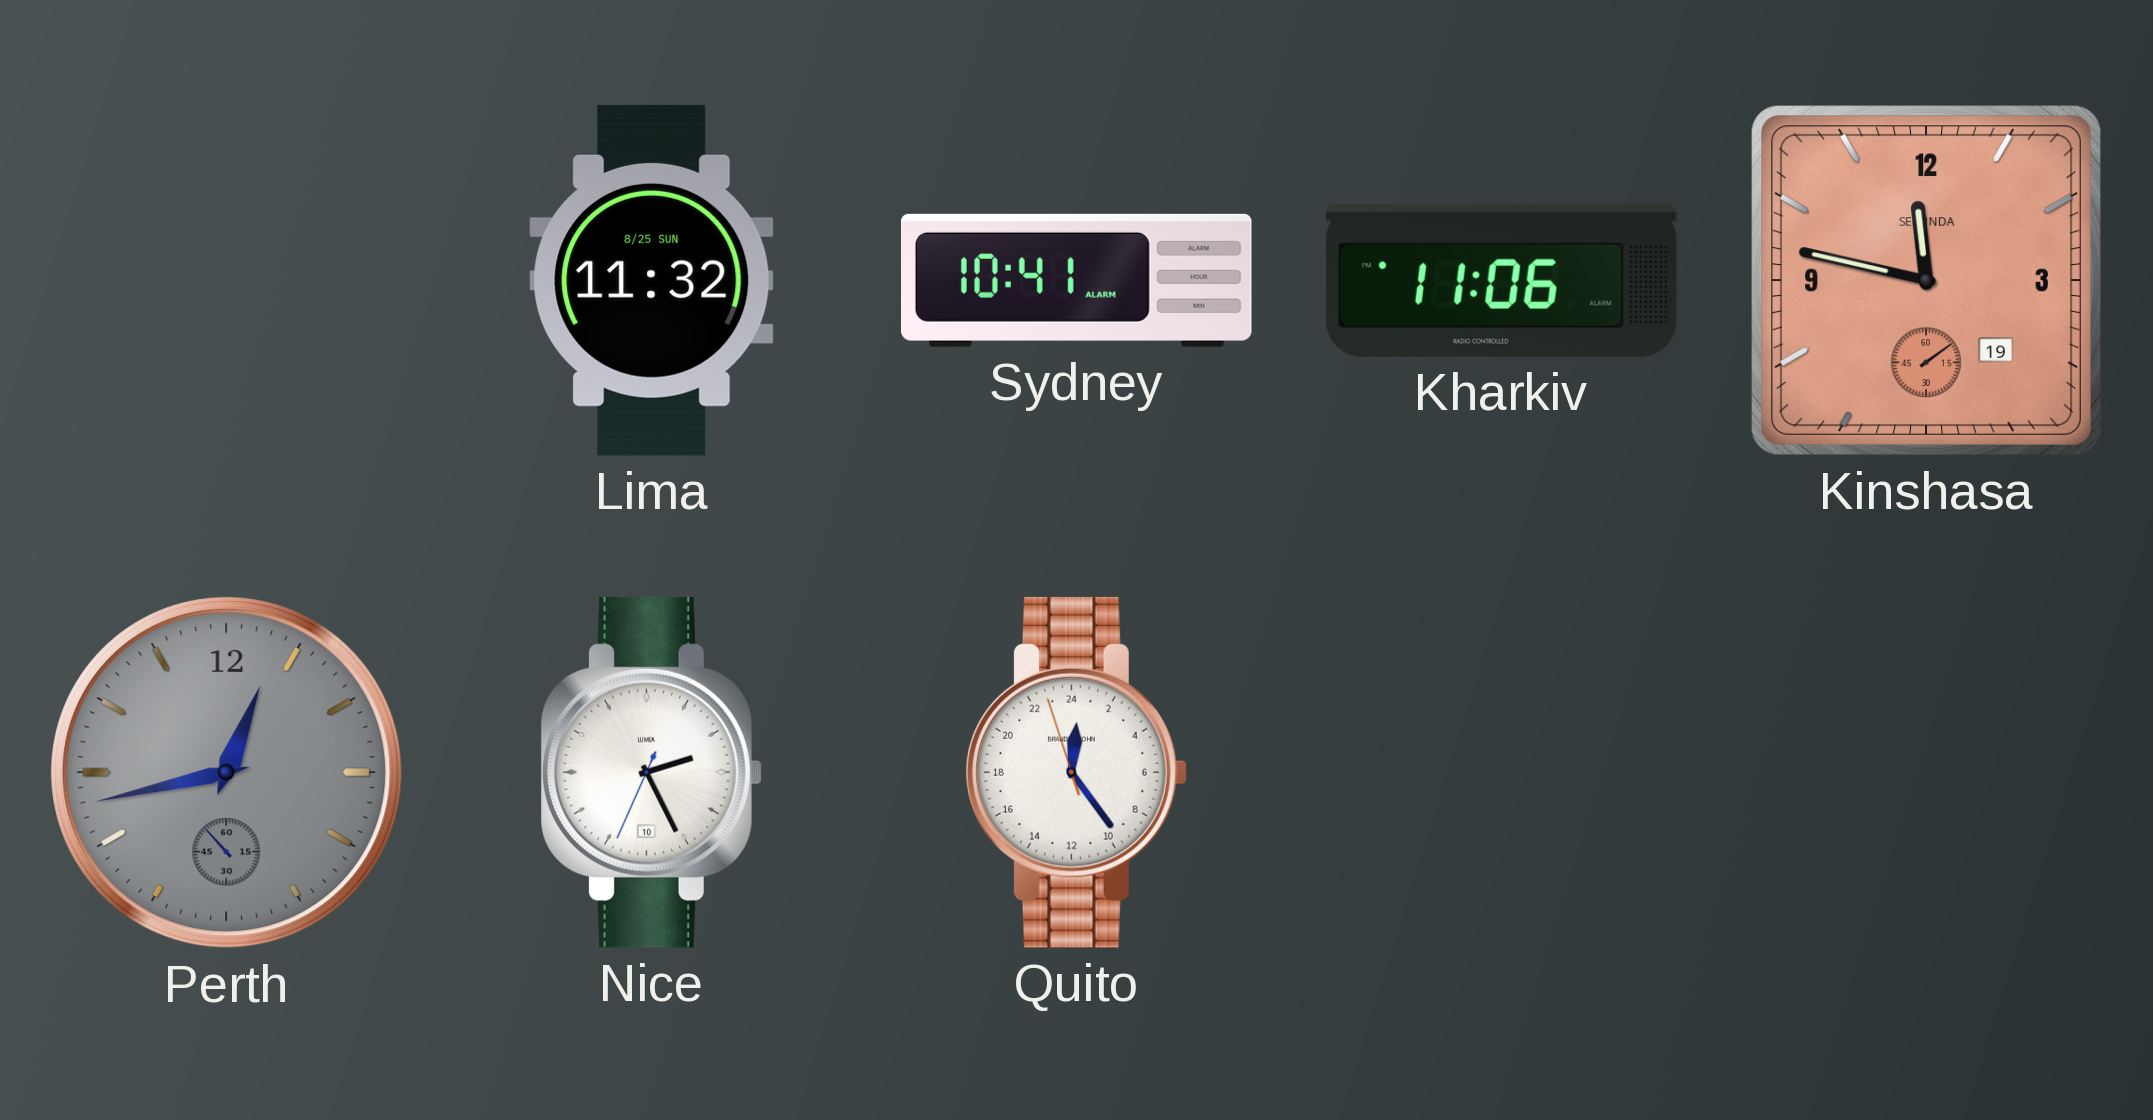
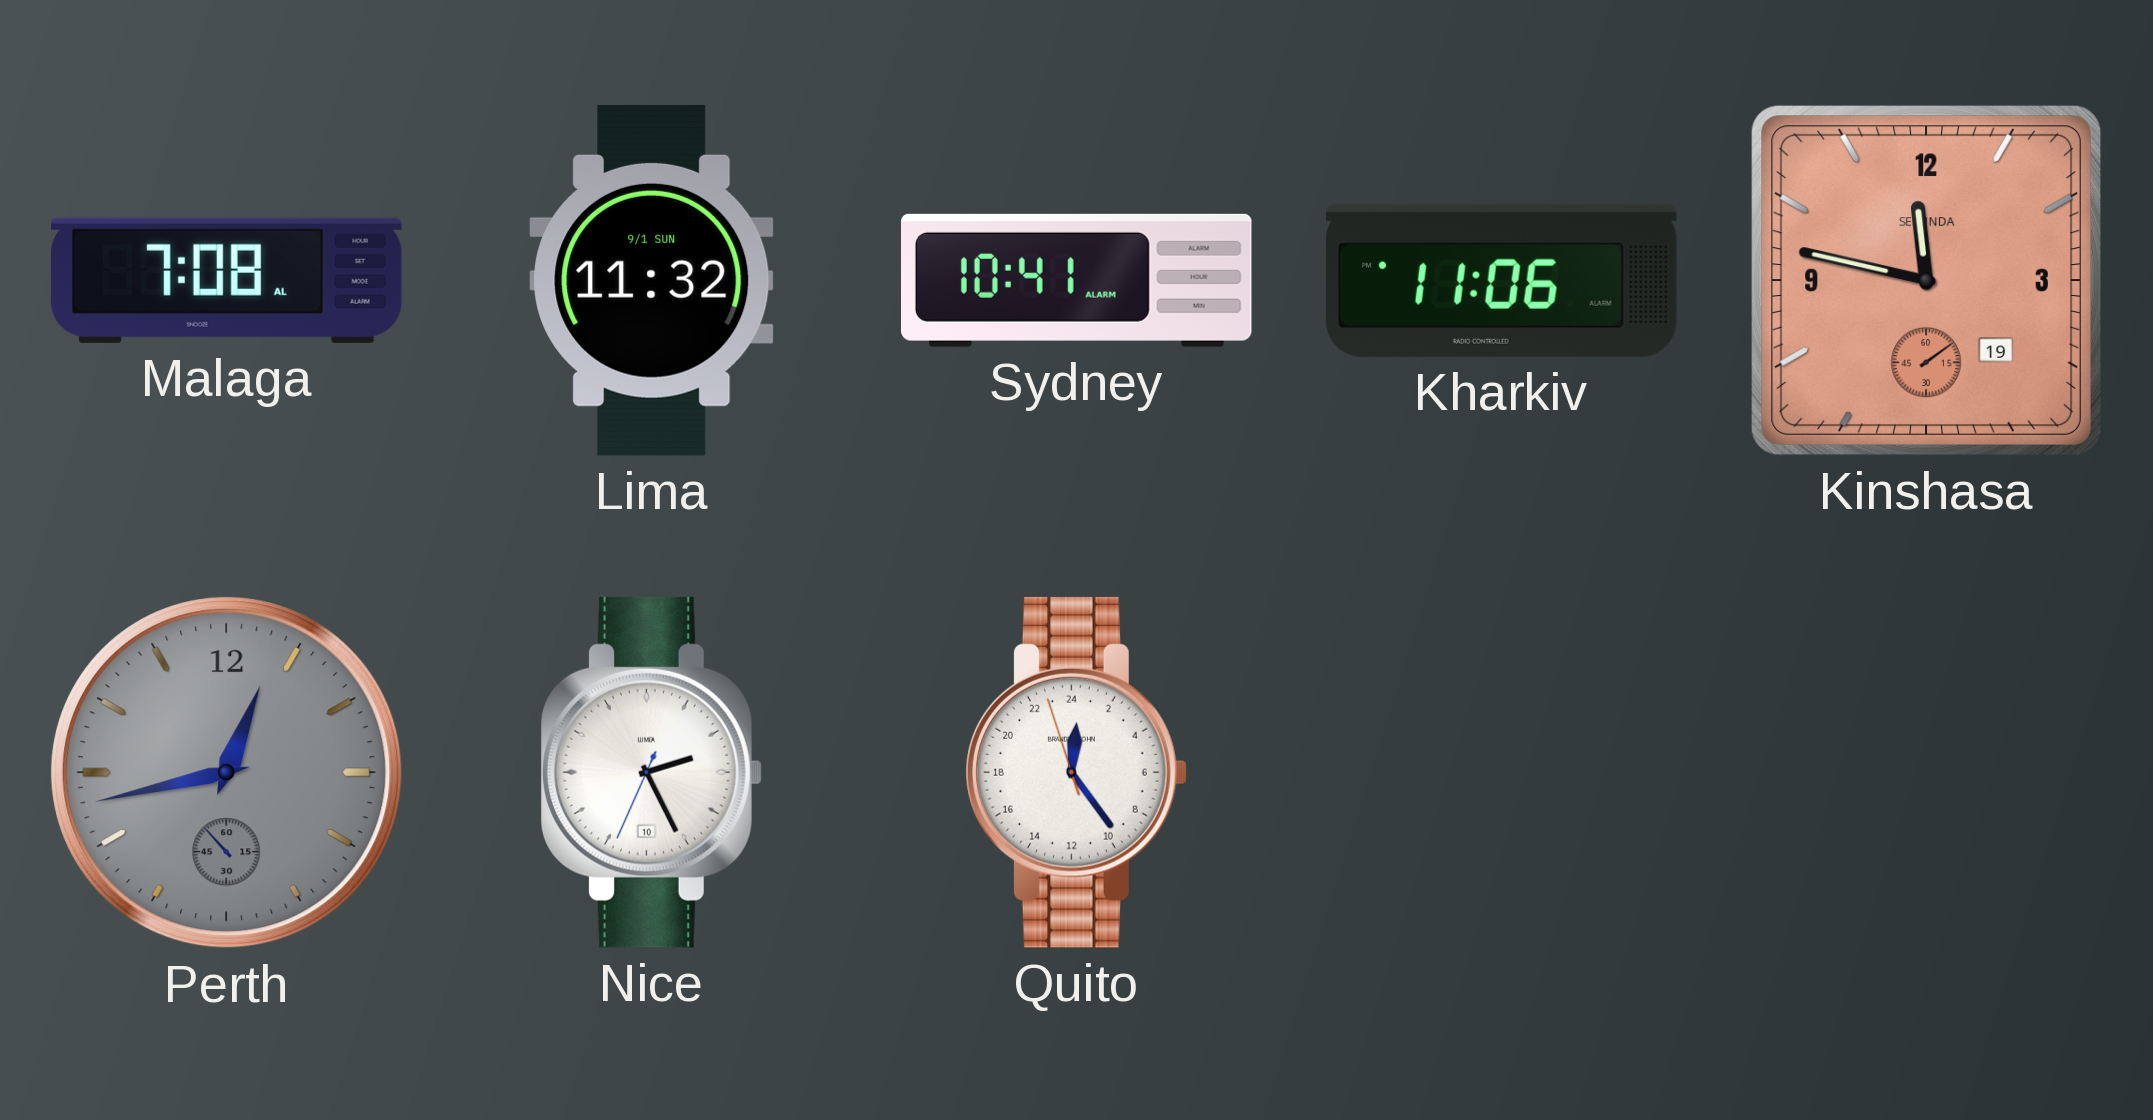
Malaga: none -> 7:08
Lima date: 8/25 SUN -> 9/1 SUN
